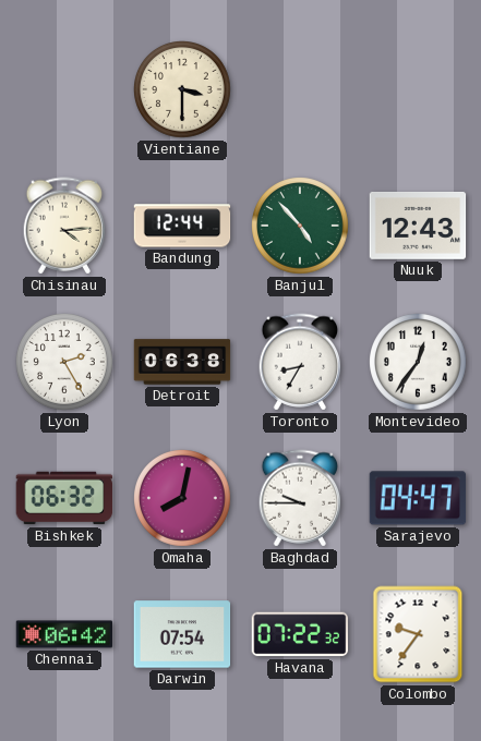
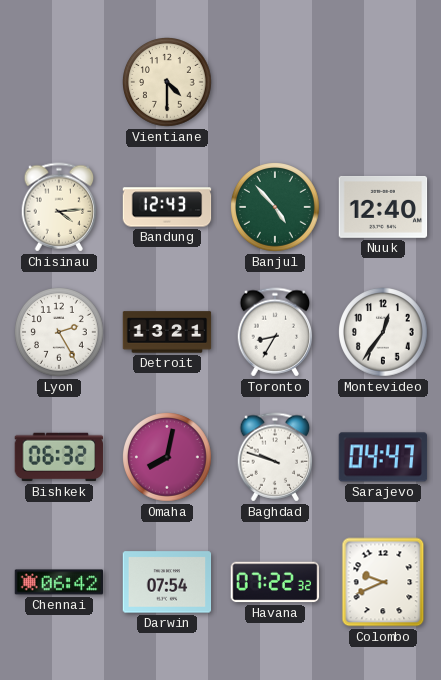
Vientiane: 3:30 -> 4:30
Bandung: 12:44 -> 12:43
Nuuk: 12:43 -> 12:40
Detroit: 06:38 -> 13:21
Baghdad: 9:45 -> 9:48
Colombo: 9:36 -> 9:41
